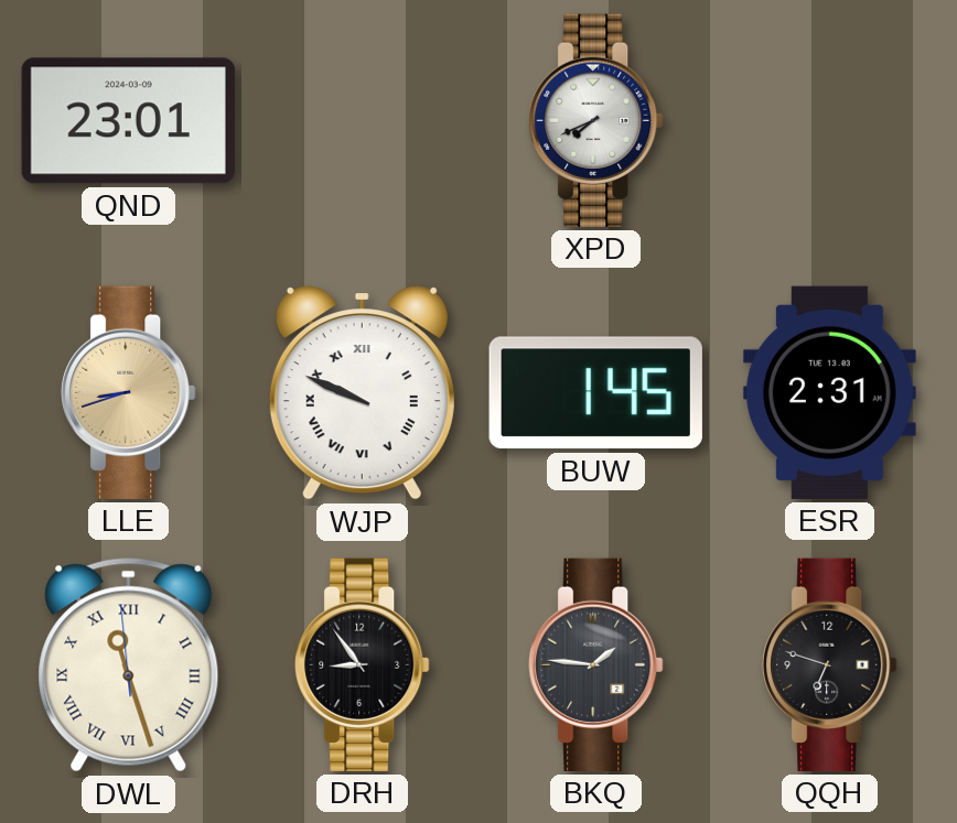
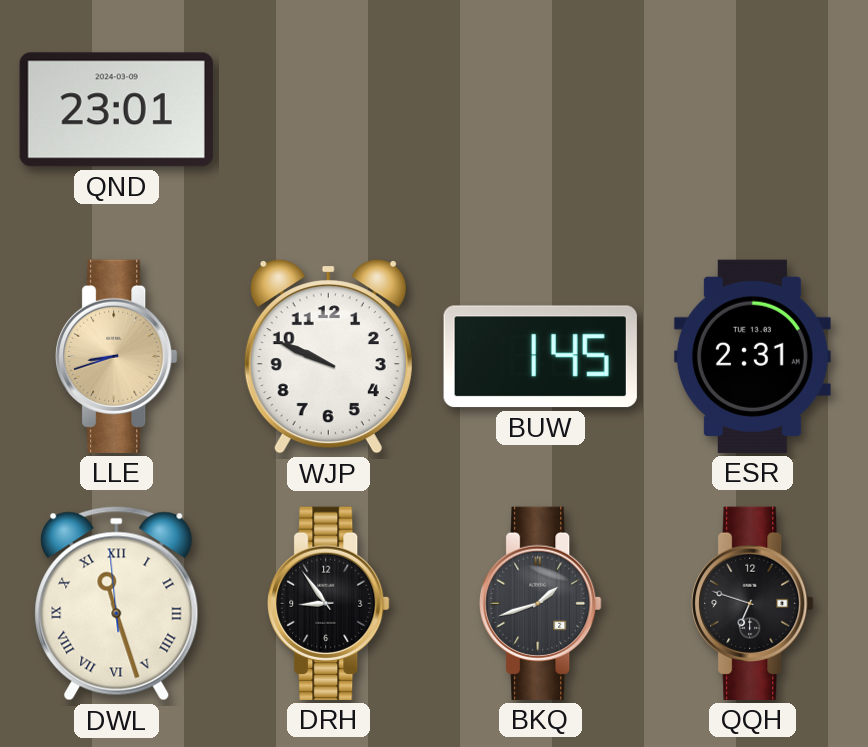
XPD: 7:41 -> none
WJP numerals: Roman -> Arabic
BKQ: 1:46 -> 1:42
